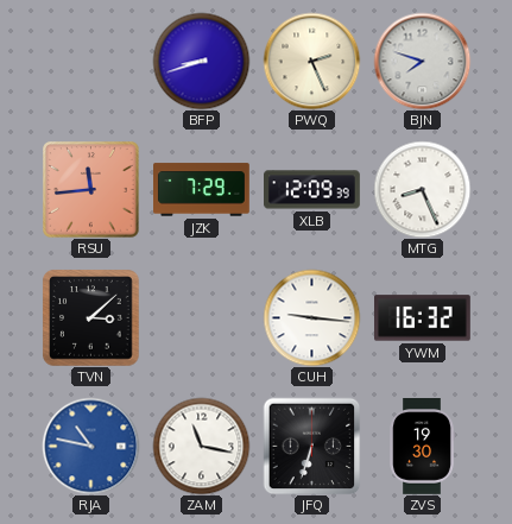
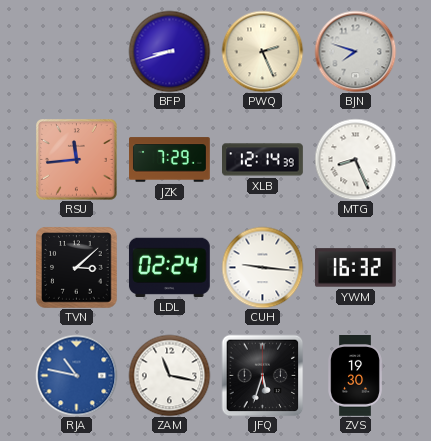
XLB: 12:09 -> 12:14
LDL: none -> 02:24
JFQ: 6:33 -> 5:33
